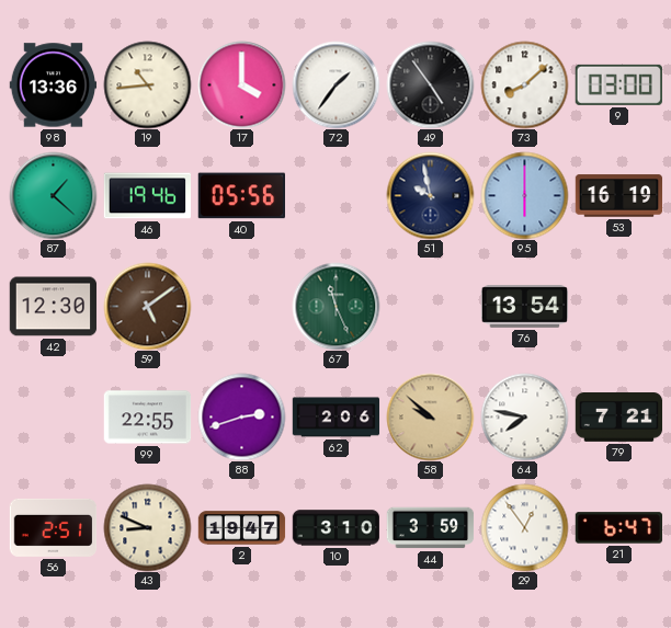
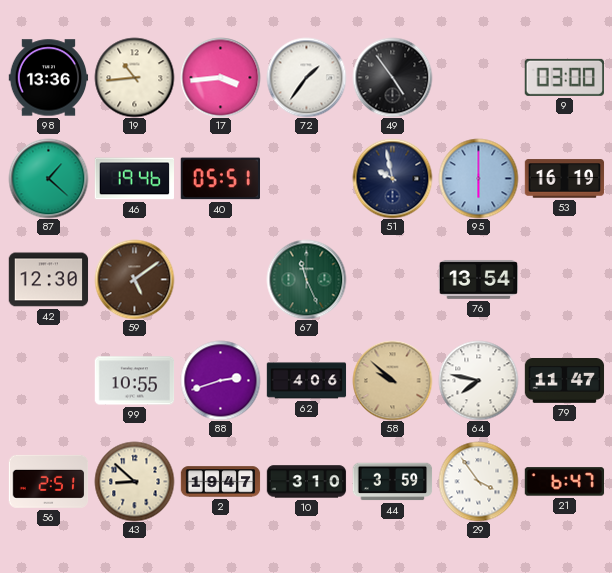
17: 4:00 -> 3:44
73: 8:08 -> none
40: 05:56 -> 05:51
99: 22:55 -> 10:55
62: 2:06 -> 4:06
79: 7:21 -> 11:47
43: 8:49 -> 8:52
29: 12:54 -> 3:54
